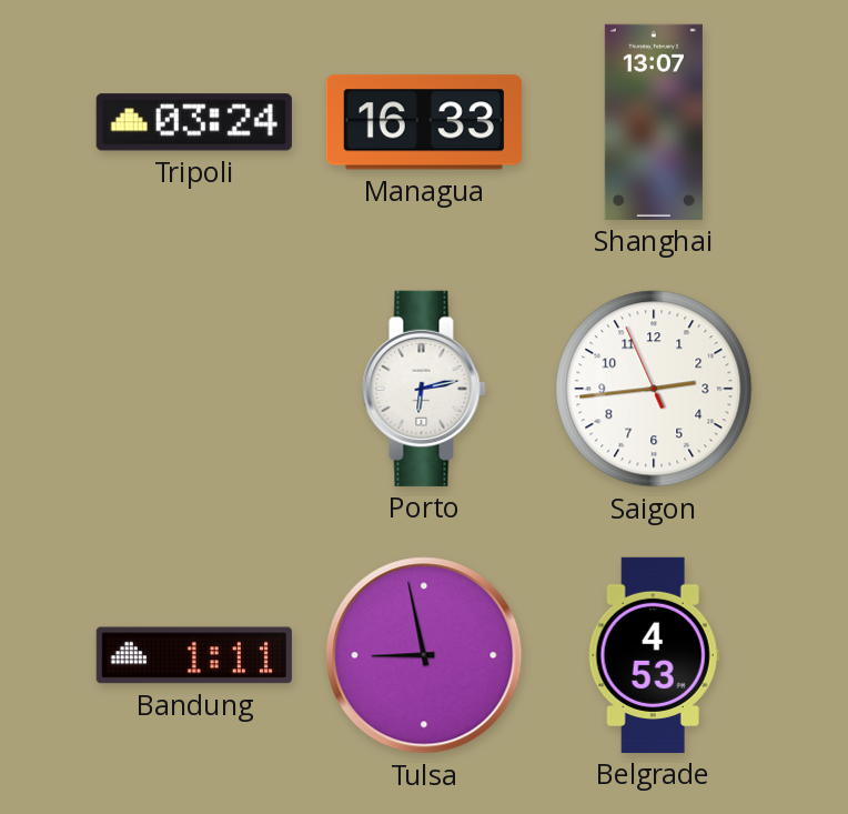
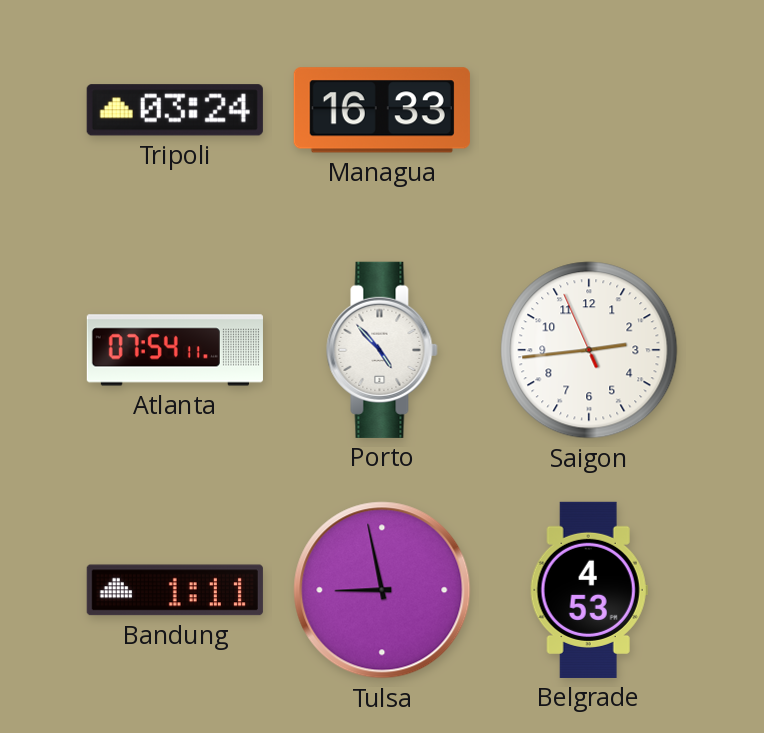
Shanghai: 13:07 -> none
Atlanta: none -> 07:54
Porto: 6:13 -> 4:53
